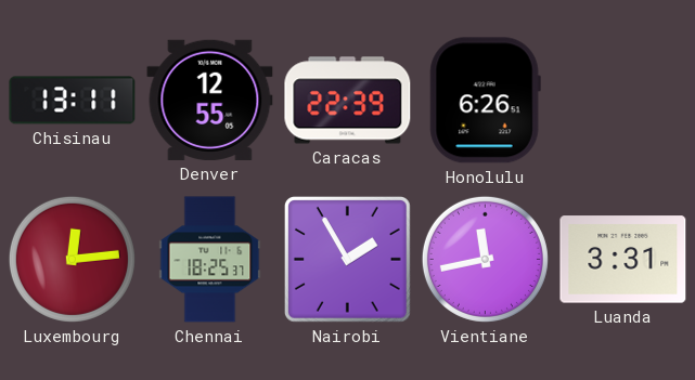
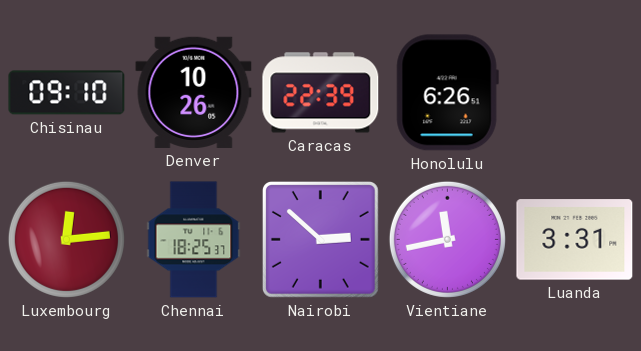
Chisinau: 13:11 -> 09:10
Denver: 12:55 -> 10:26
Nairobi: 1:55 -> 2:52
